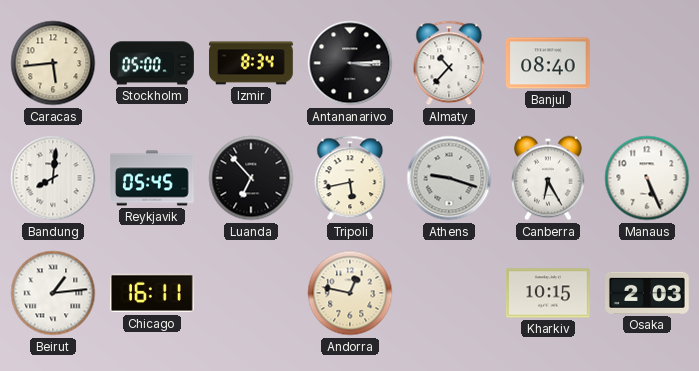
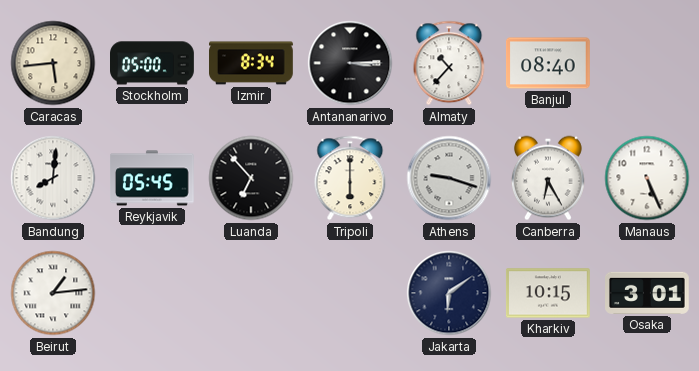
Tripoli: 5:43 -> 6:00
Chicago: 16:11 -> none
Andorra: 12:47 -> none
Jakarta: none -> 6:09
Osaka: 2:03 -> 3:01
